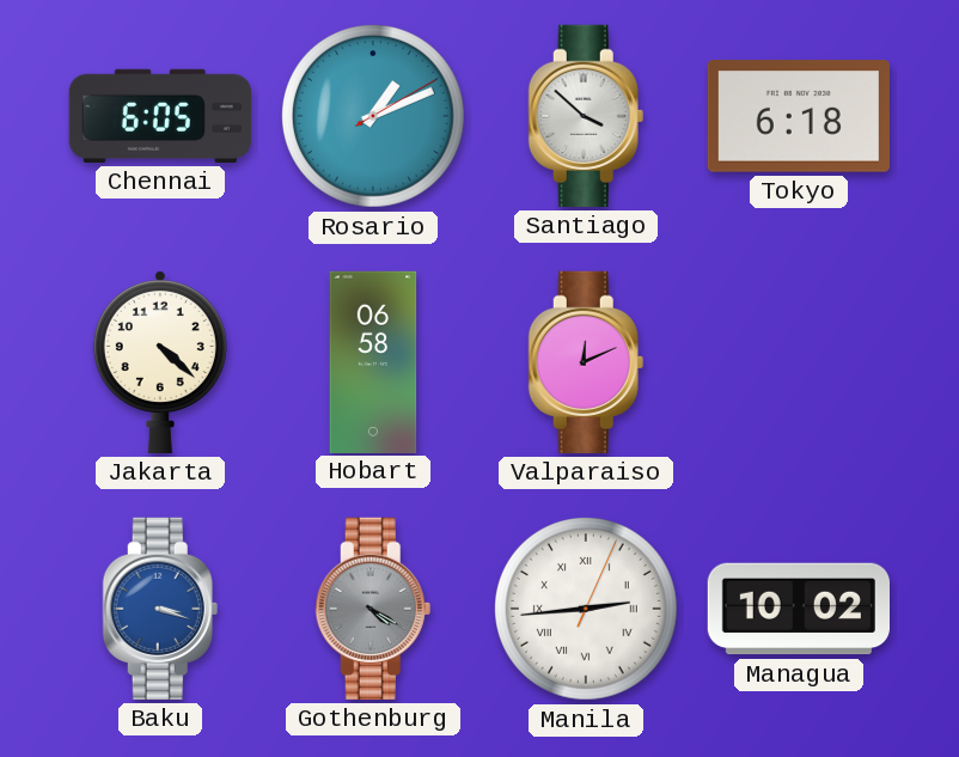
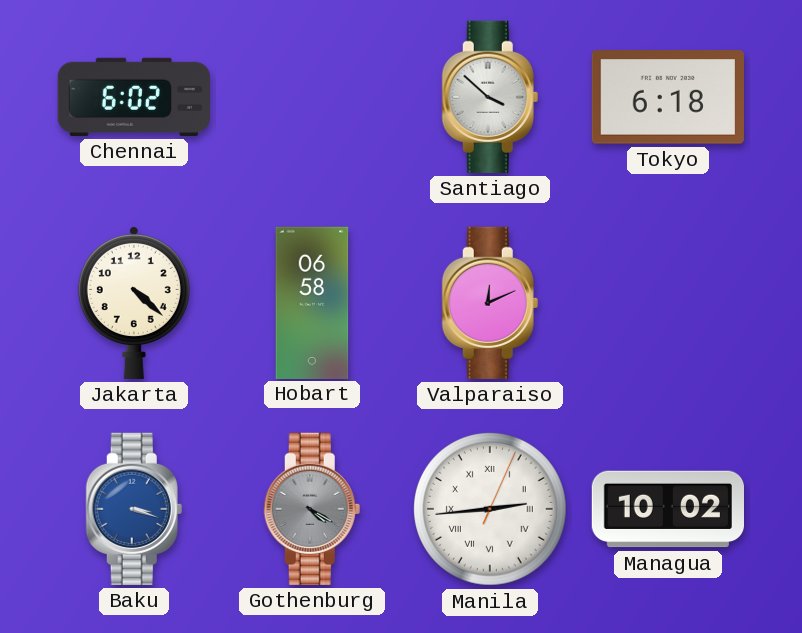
Chennai: 6:05 -> 6:02
Rosario: 1:11 -> none
